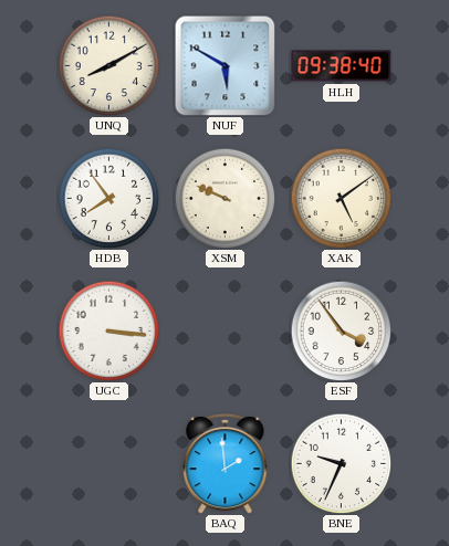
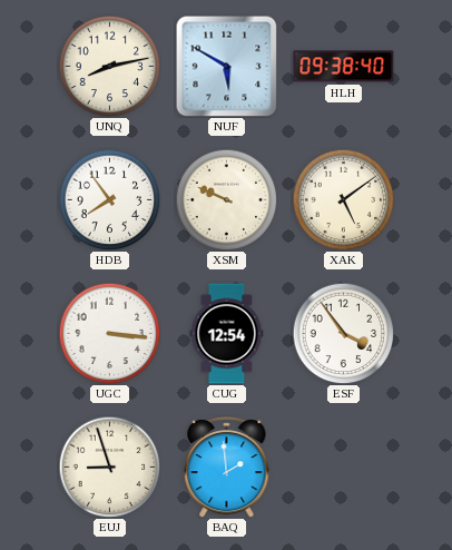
UNQ: 8:10 -> 8:13
CUG: none -> 12:54
EUJ: none -> 8:57
BNE: 9:34 -> none
